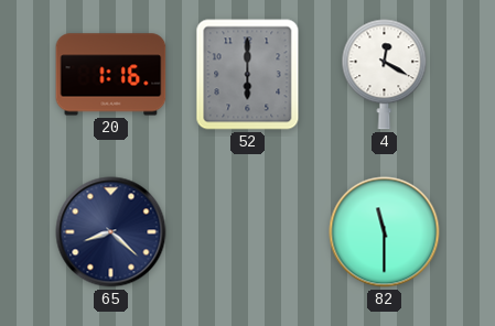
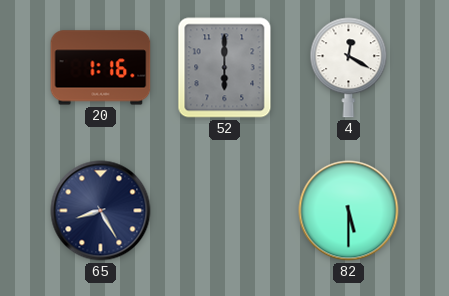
65: 8:22 -> 8:25
82: 11:30 -> 5:30
